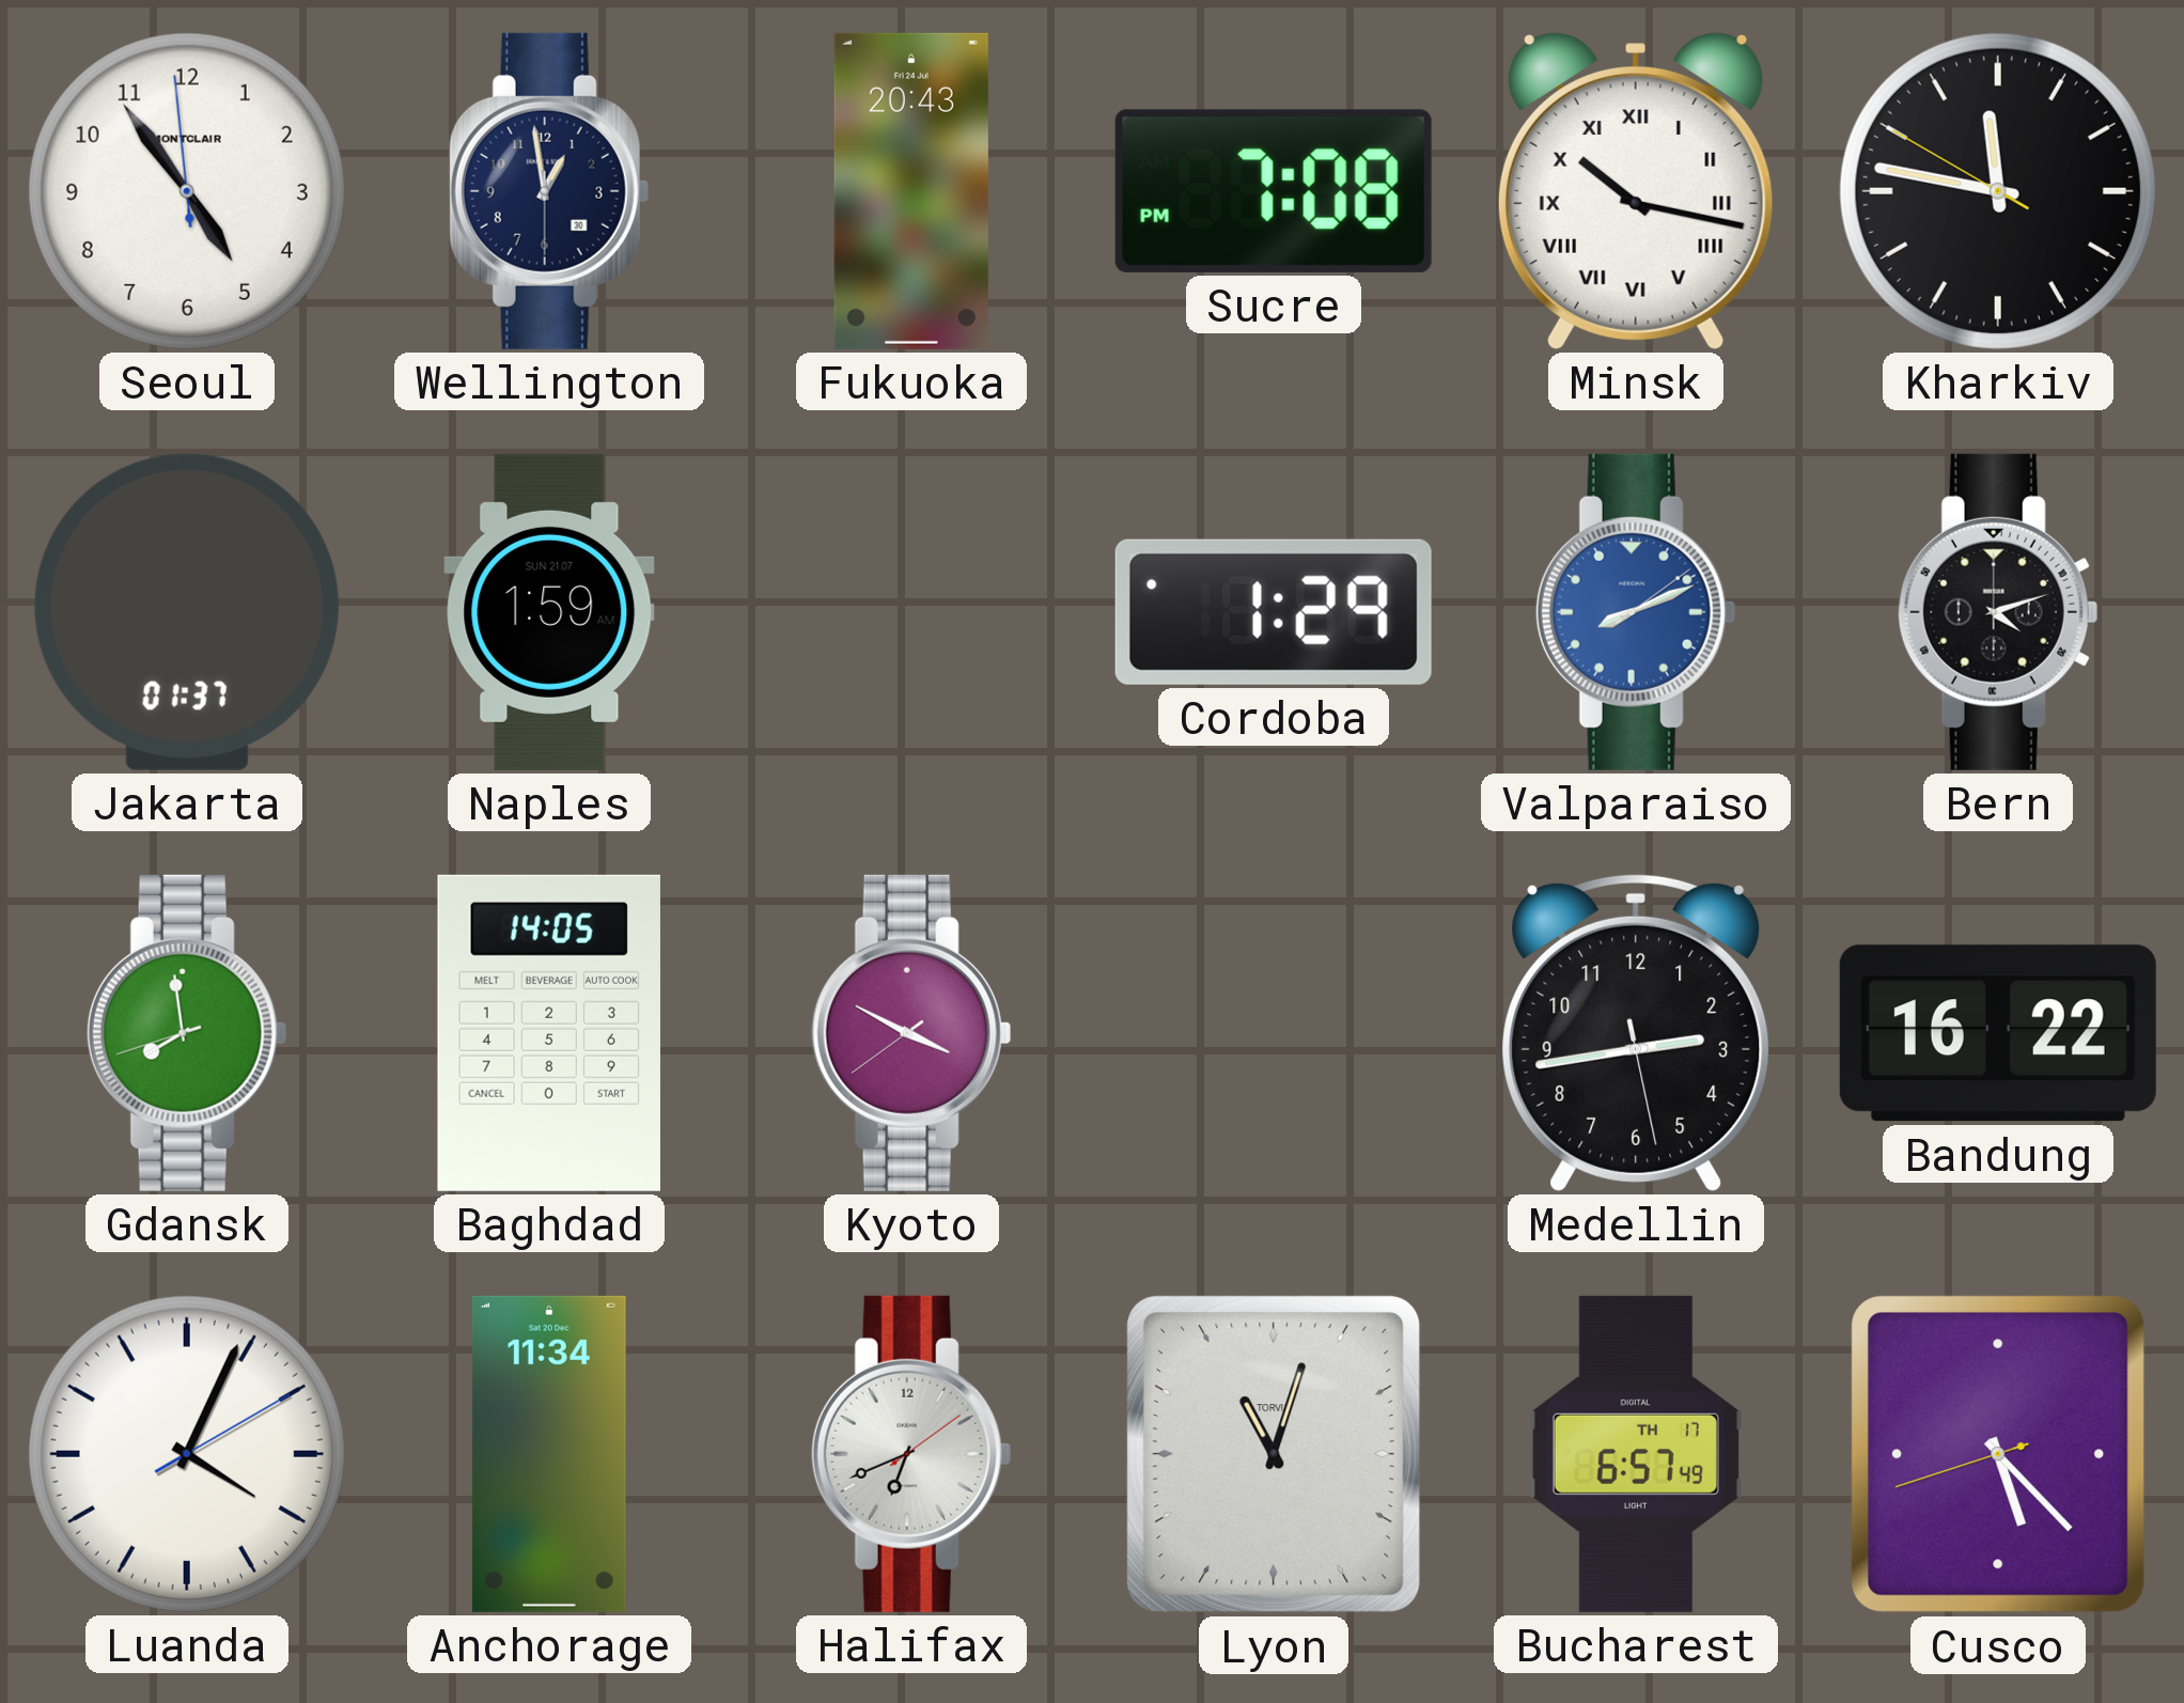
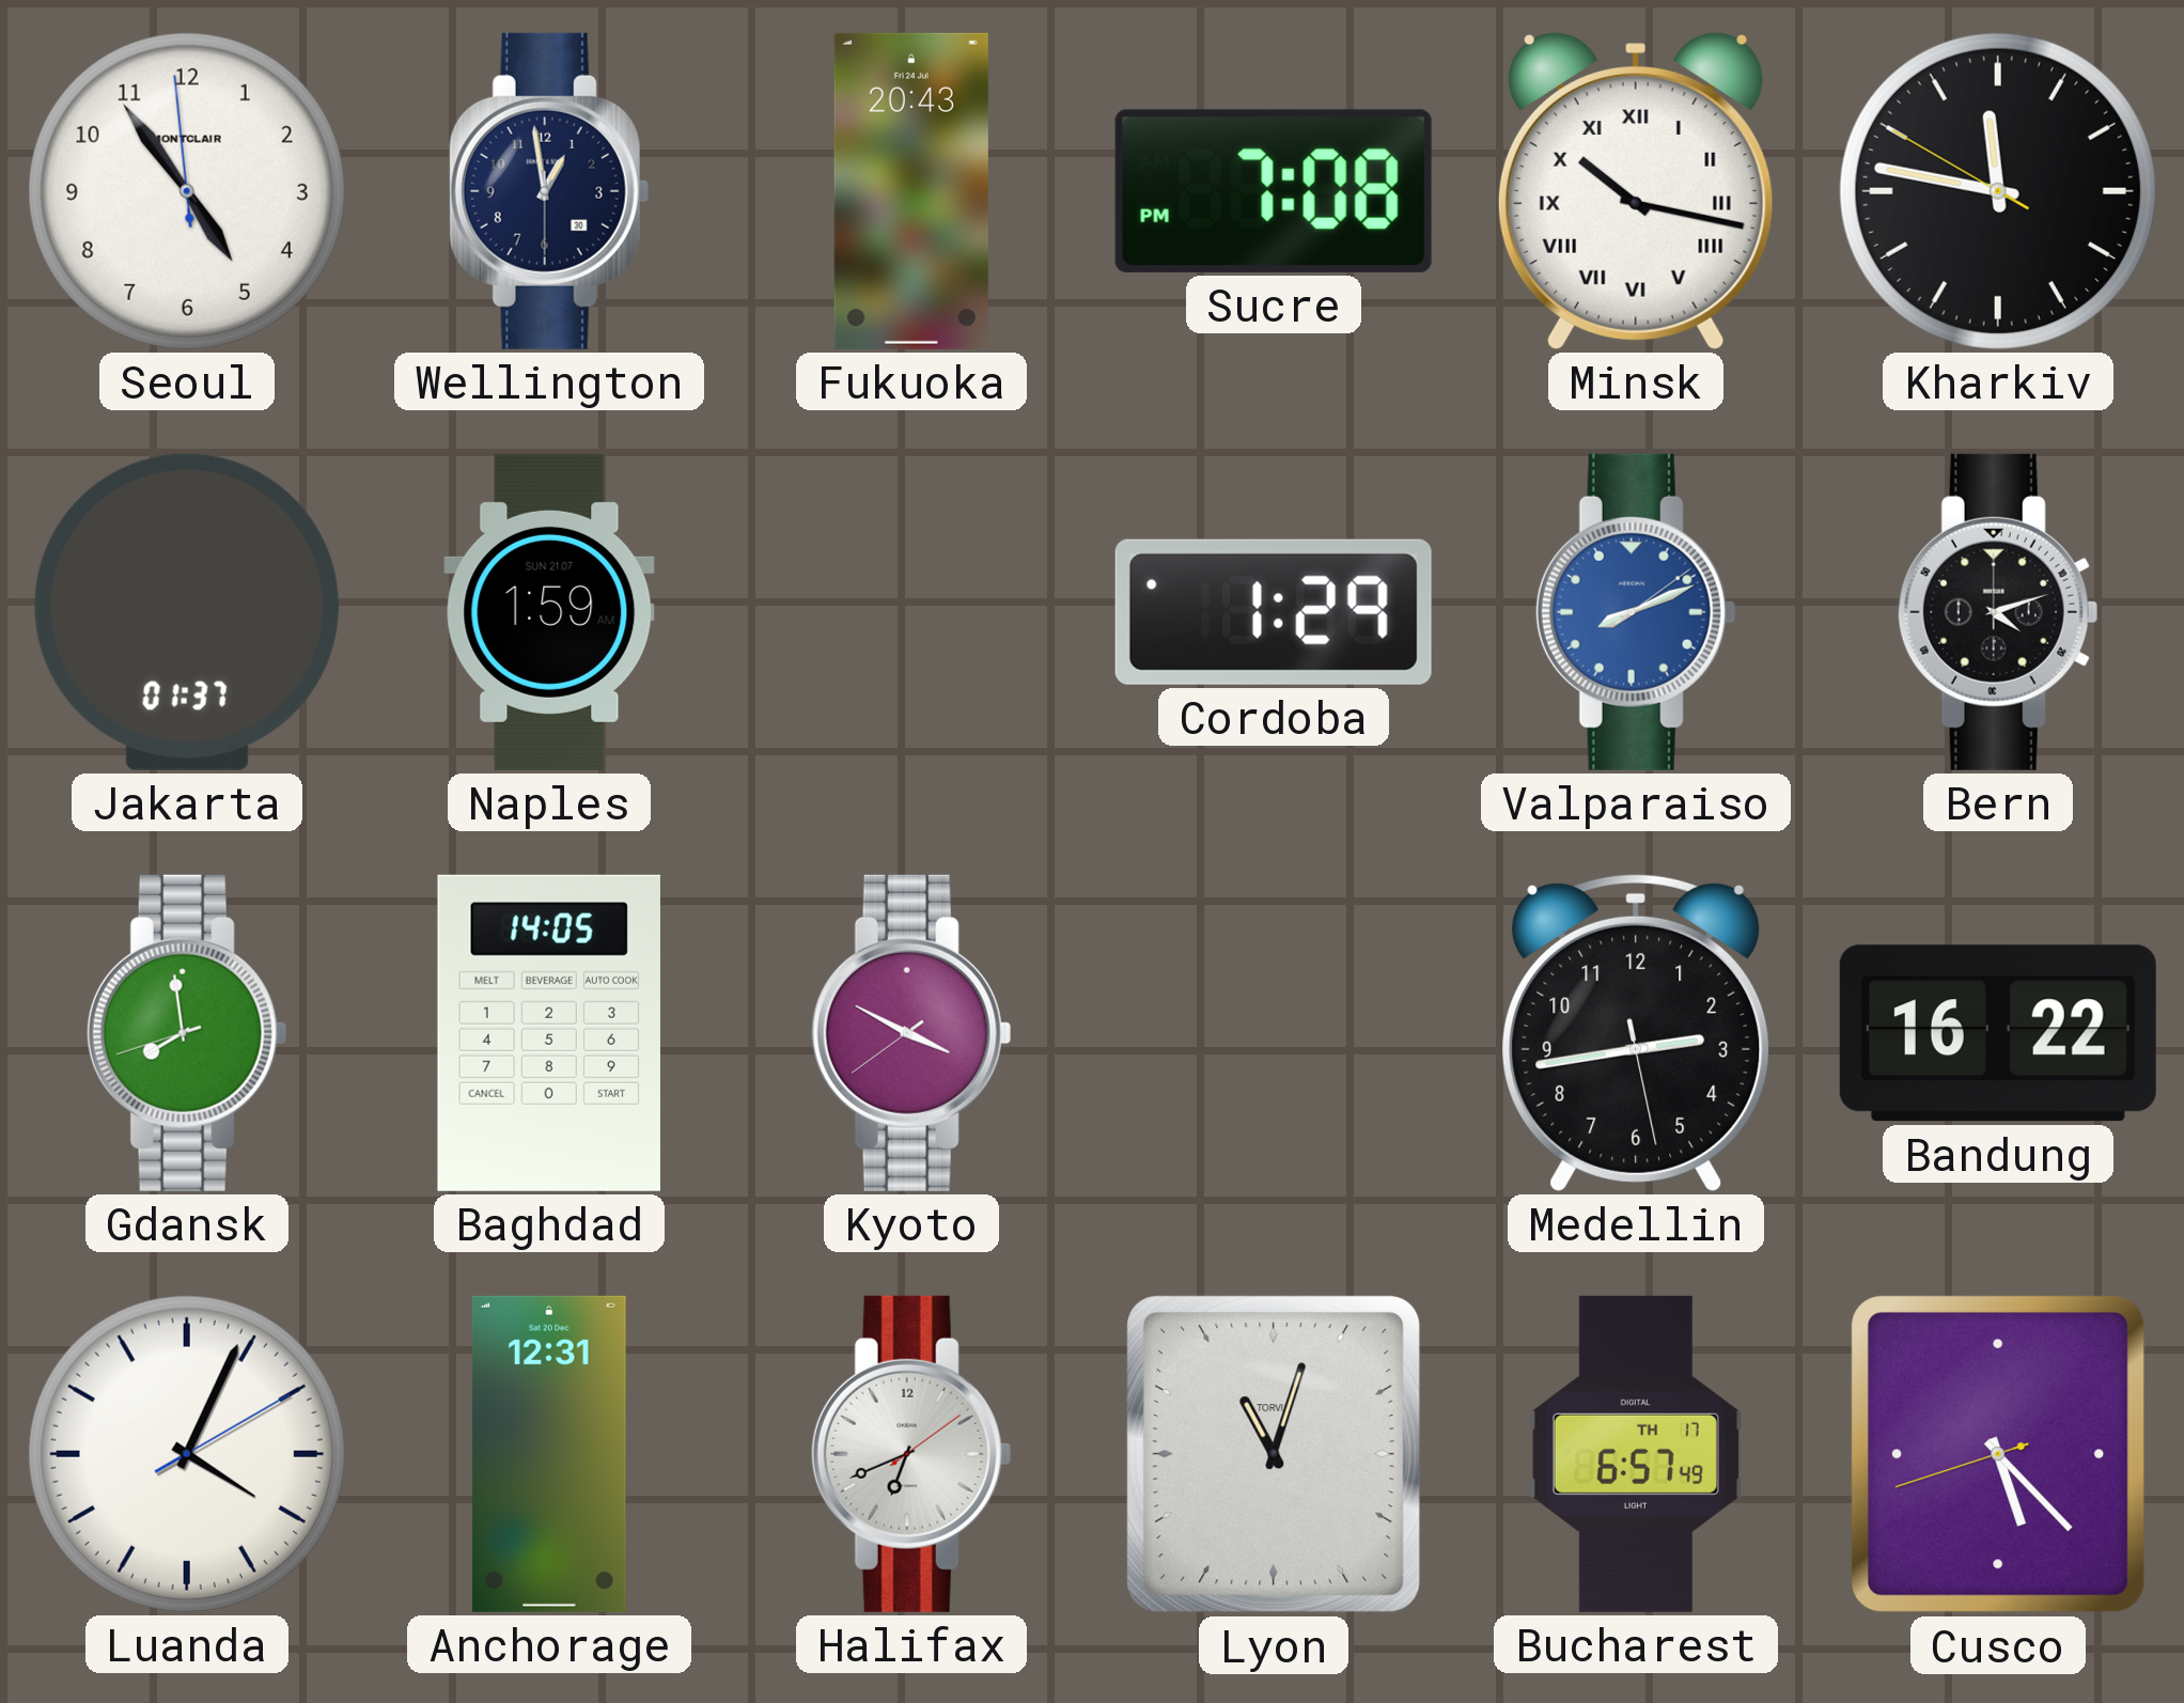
Anchorage: 11:34 -> 12:31
